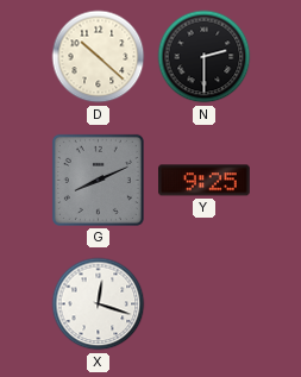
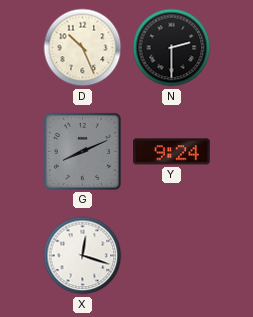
D: 10:22 -> 10:26
Y: 9:25 -> 9:24
